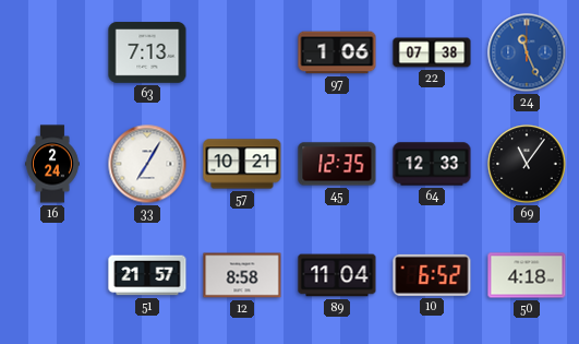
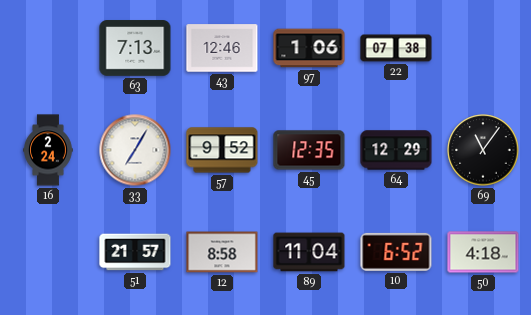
43: none -> 12:46
24: 11:26 -> none
57: 10:21 -> 9:52
64: 12:33 -> 12:29
